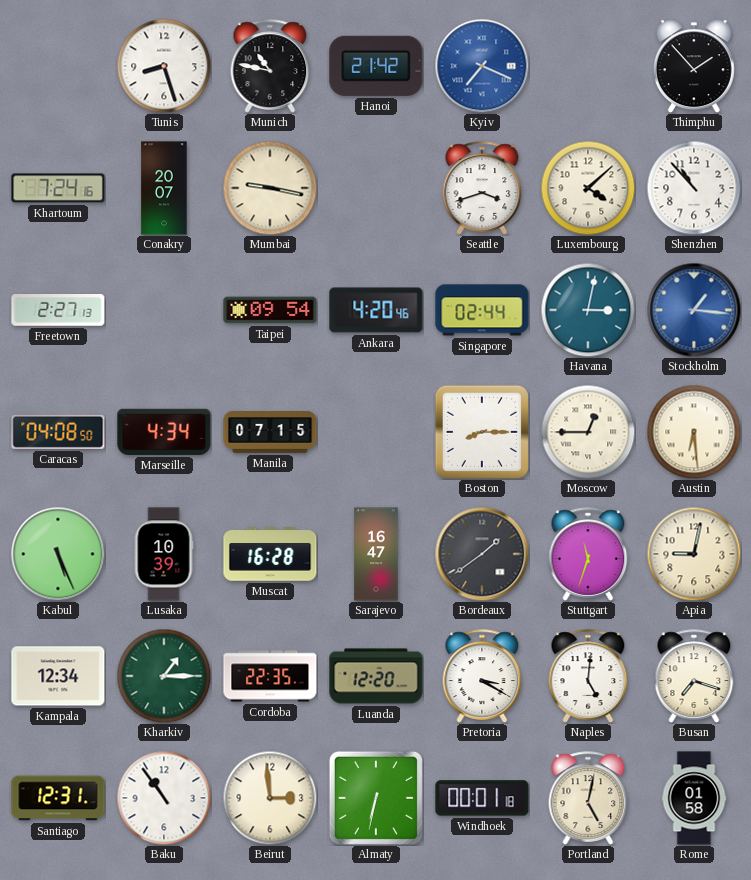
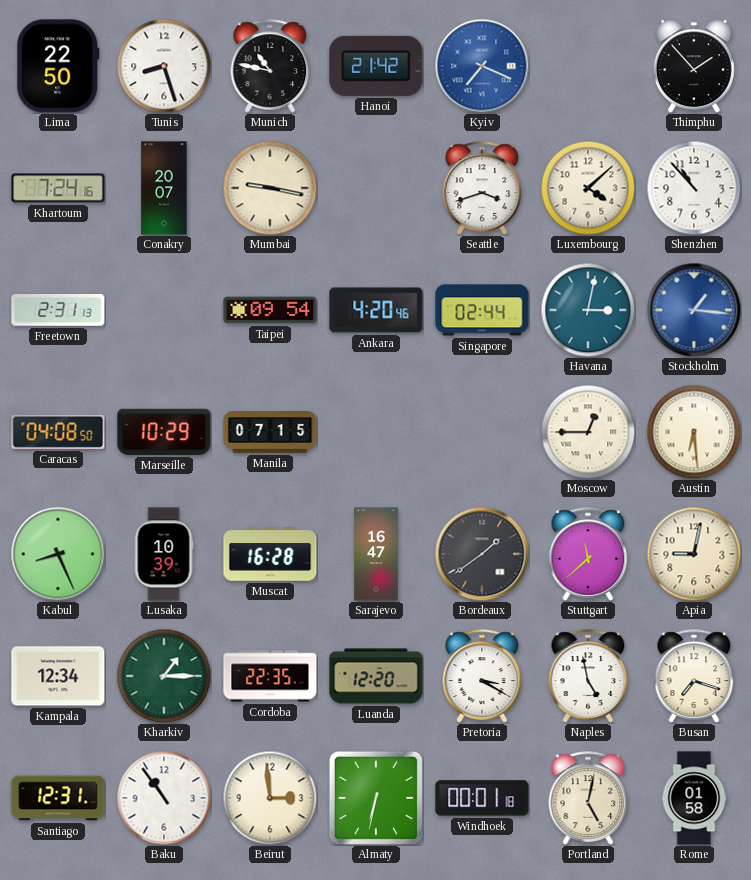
Lima: none -> 22:50
Freetown: 2:27 -> 2:31
Marseille: 4:34 -> 10:29
Boston: 8:15 -> none
Kabul: 5:26 -> 8:26
Stuttgart: 11:33 -> 11:38
Naples: 5:01 -> 4:58
